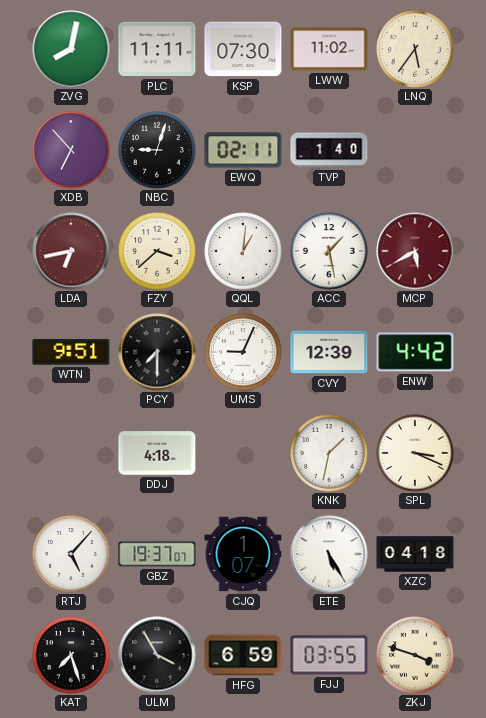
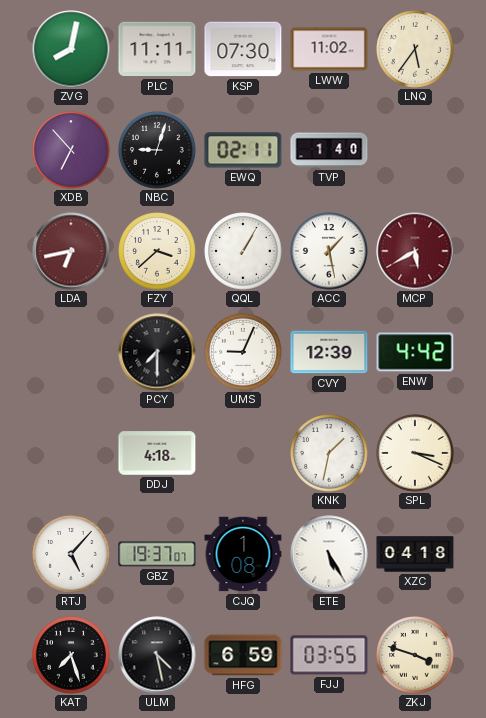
QQL: 1:01 -> 1:05
WTN: 9:51 -> none
CJQ: 1:07 -> 1:08
ULM: 3:55 -> 4:28
